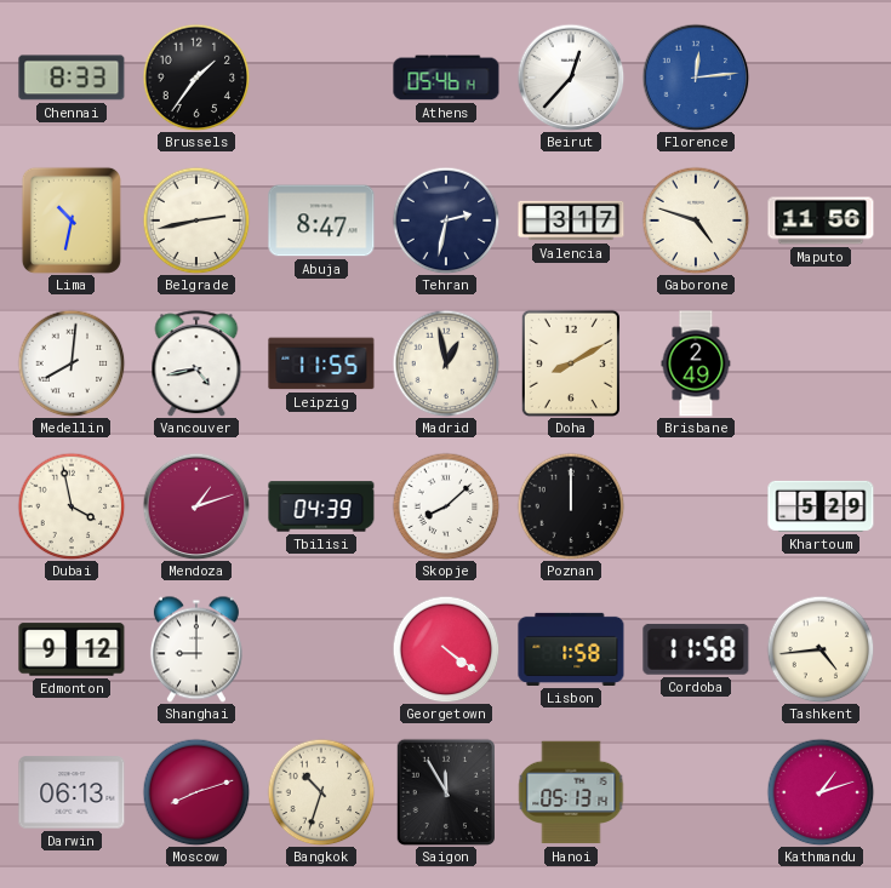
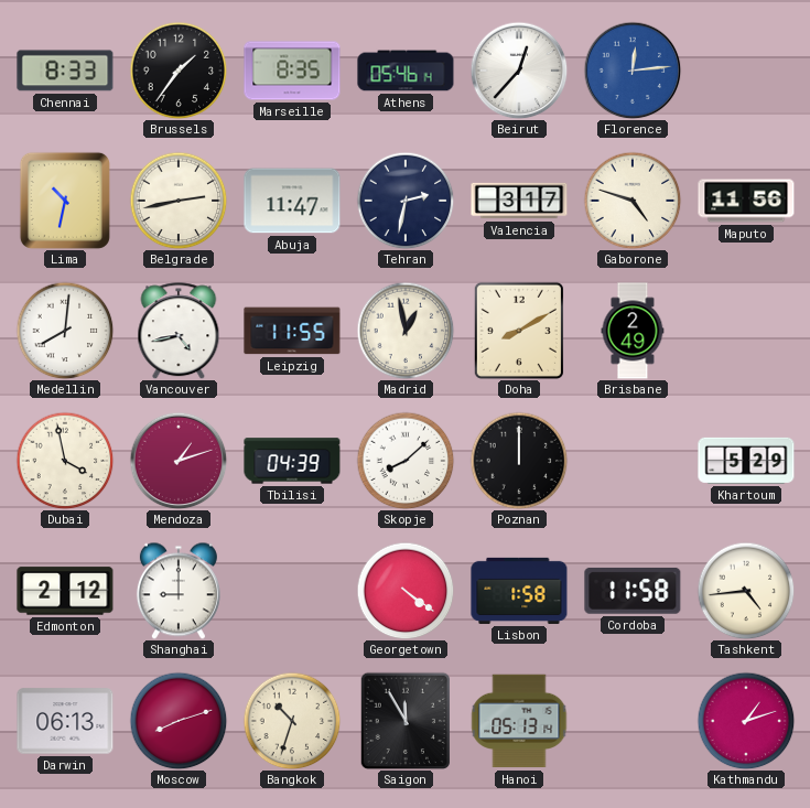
Marseille: none -> 8:35
Abuja: 8:47 -> 11:47
Edmonton: 9:12 -> 2:12
